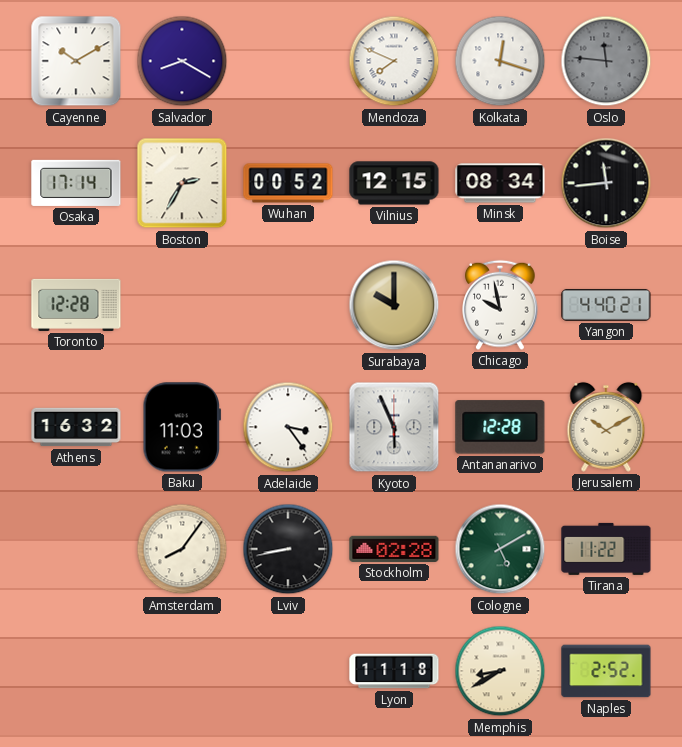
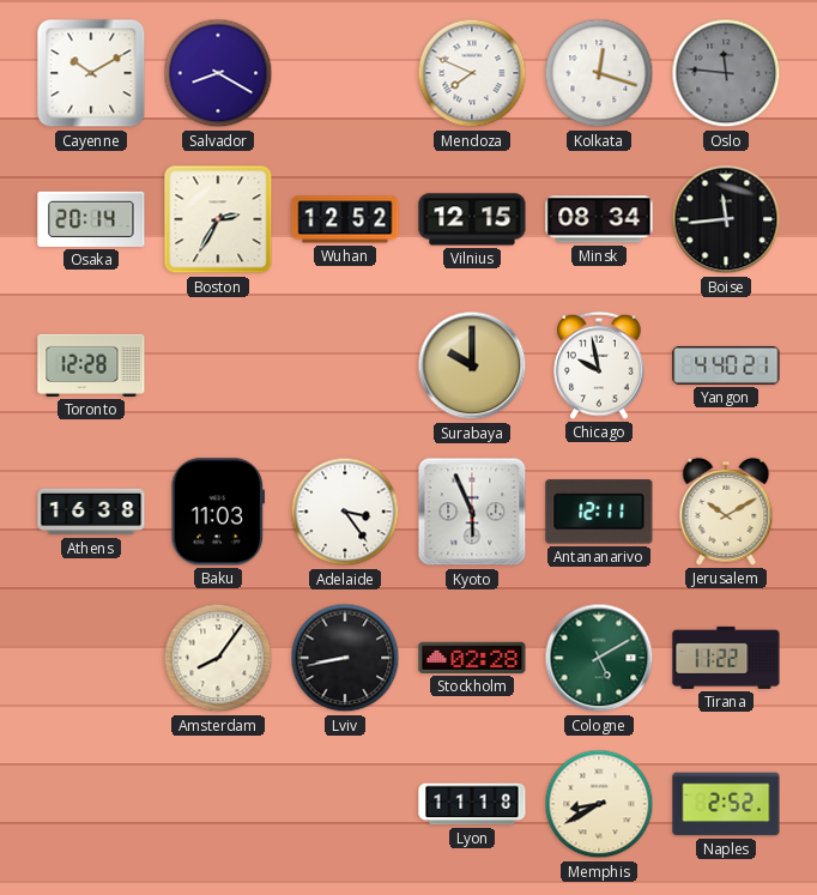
Osaka: 17:14 -> 20:14
Wuhan: 00:52 -> 12:52
Athens: 16:32 -> 16:38
Antananarivo: 12:28 -> 12:11
